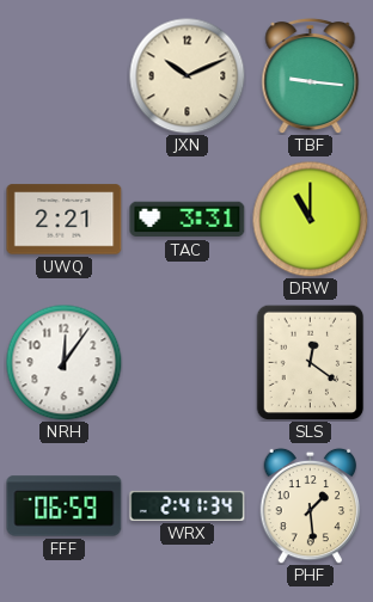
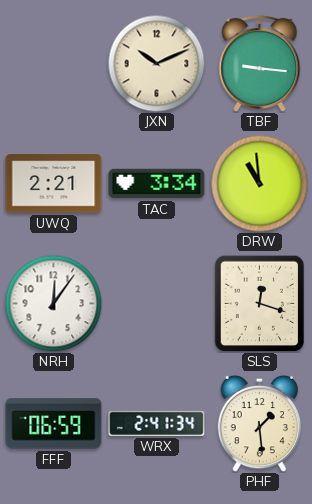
TAC: 3:31 -> 3:34
DRW: 11:00 -> 10:59
SLS: 12:21 -> 12:18
